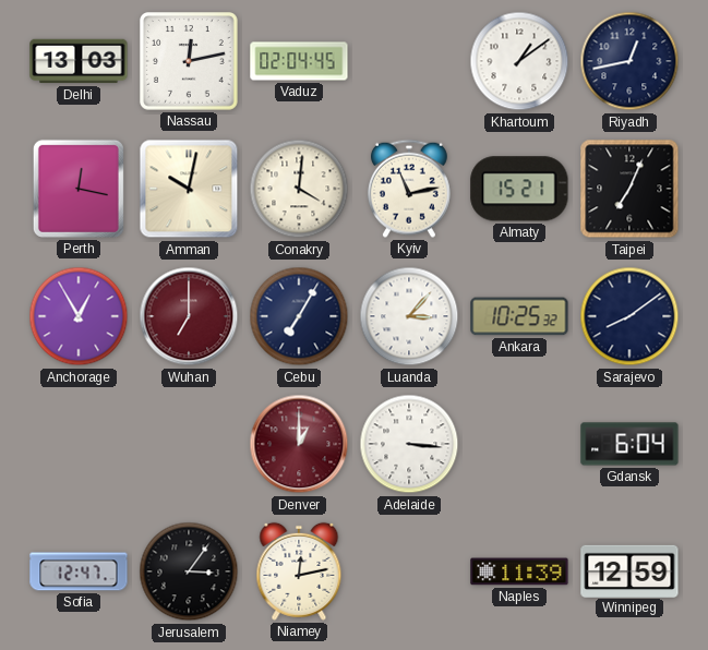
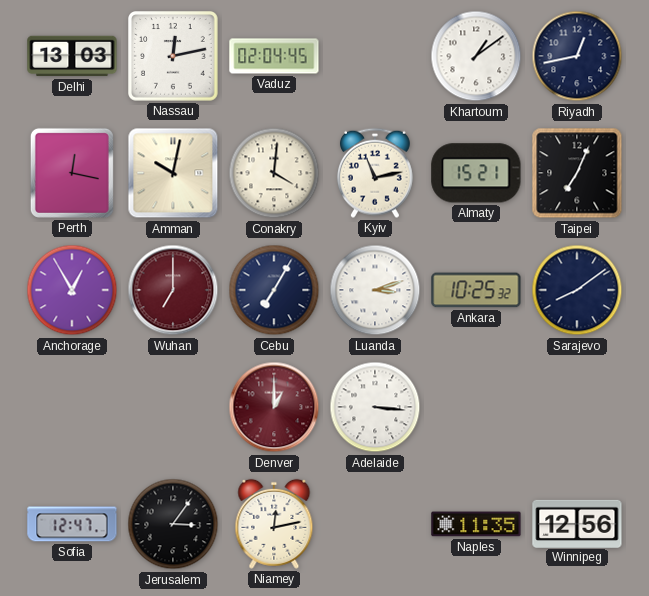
Luanda: 3:07 -> 3:12
Gdansk: 6:04 -> none
Naples: 11:39 -> 11:35
Winnipeg: 12:59 -> 12:56
